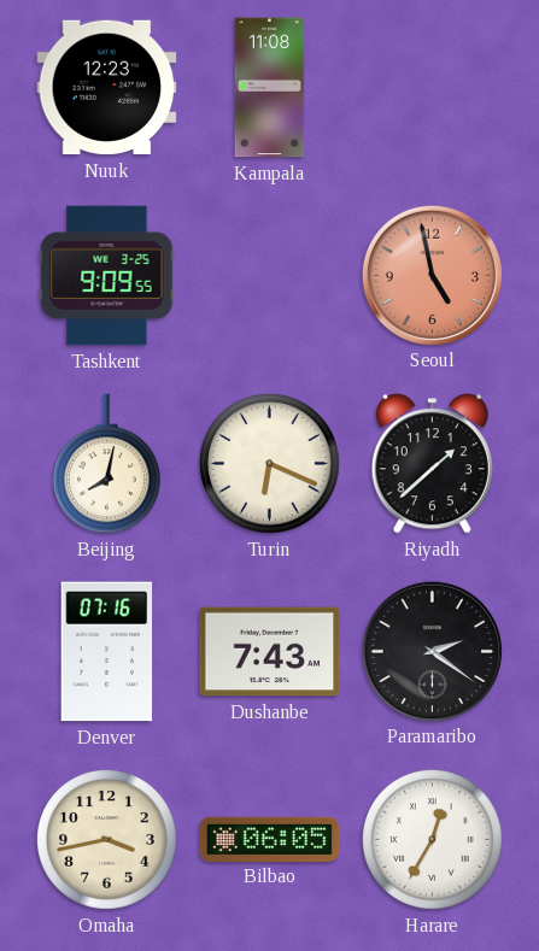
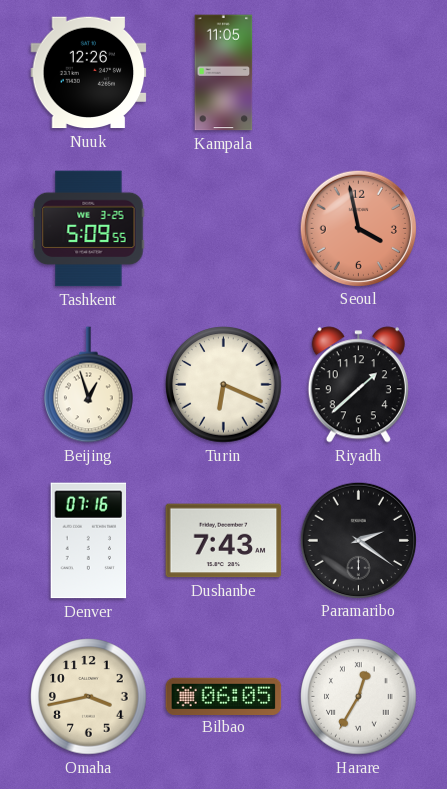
Nuuk: 12:23 -> 12:26
Kampala: 11:08 -> 11:05
Tashkent: 9:09 -> 5:09
Seoul: 4:58 -> 3:58
Beijing: 8:02 -> 12:57
